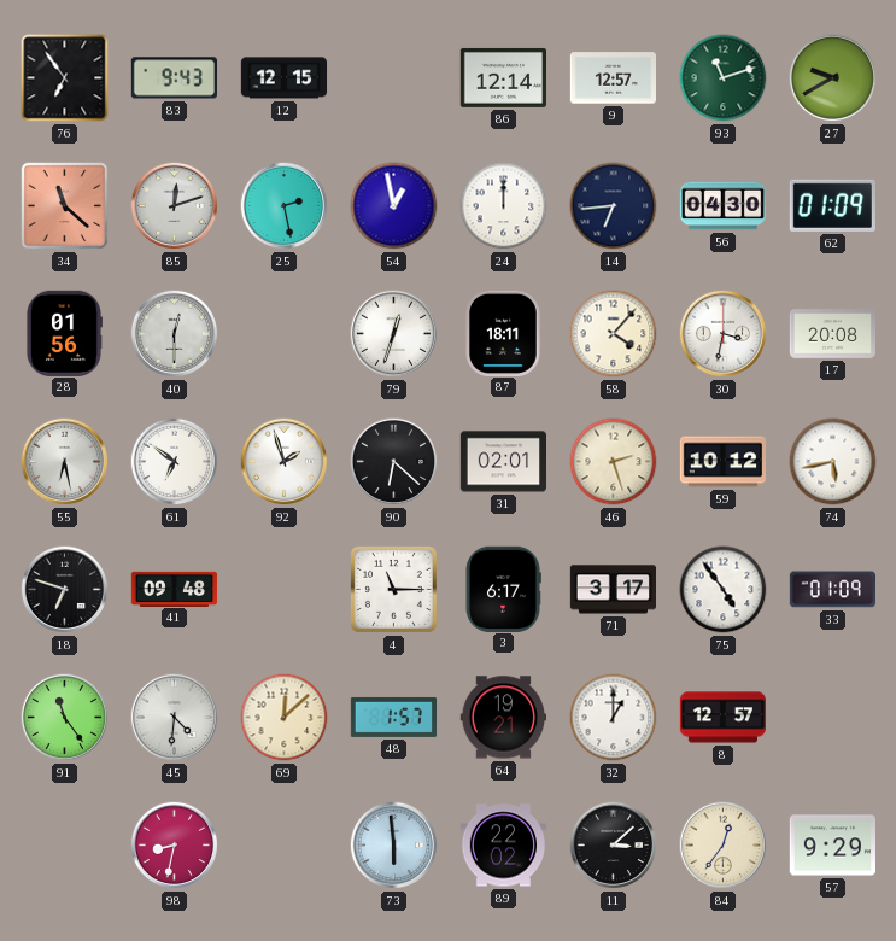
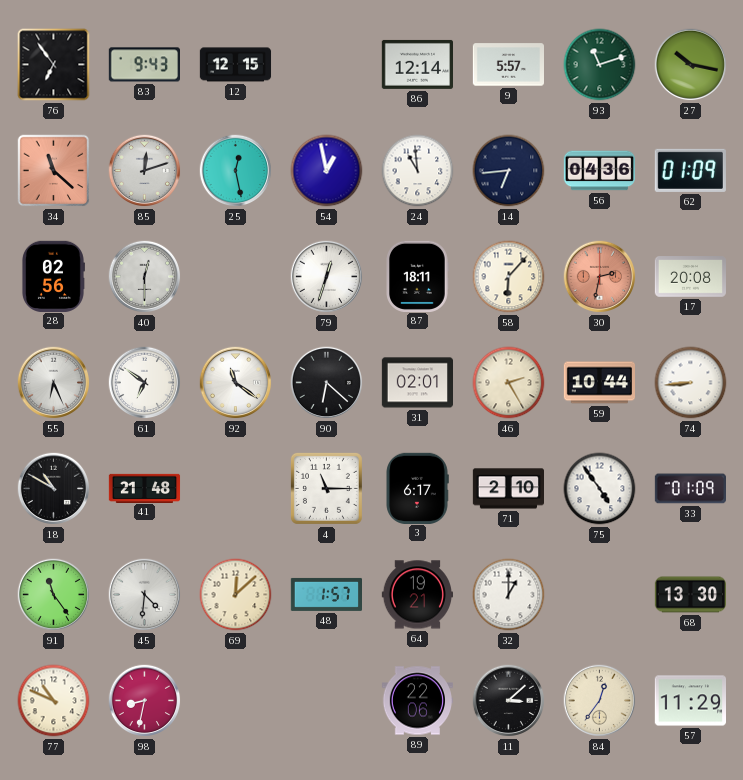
9: 12:57 -> 5:57
27: 9:40 -> 10:17
25: 2:28 -> 12:28
24: 12:00 -> 10:59
56: 04:30 -> 04:36
28: 01:56 -> 02:56
58: 4:07 -> 6:07
30: 3:32 -> 2:32
30 dial: white -> salmon
55: 6:28 -> 6:26
92: 1:57 -> 11:21
46: 2:27 -> 2:25
59: 10:12 -> 10:44
74: 5:43 -> 8:44
18: 6:48 -> 10:50
41: 09:48 -> 21:48
71: 3:17 -> 2:10
8: 12:57 -> none
68: none -> 13:30
77: none -> 10:49
73: 5:59 -> none
89: 22:02 -> 22:06
57: 9:29 -> 11:29
